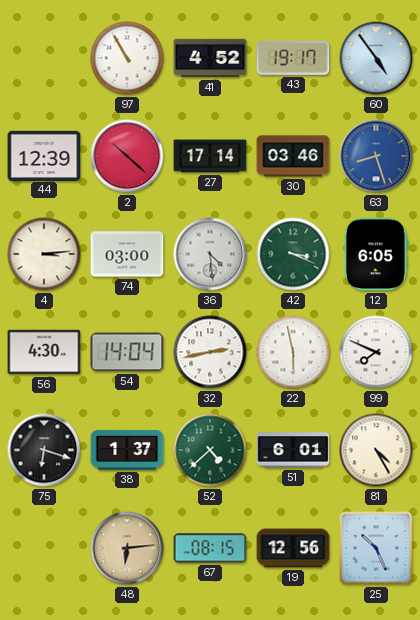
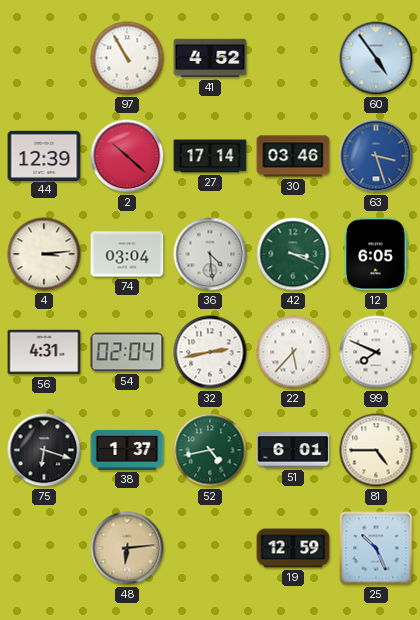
43: 19:17 -> none
63: 8:27 -> 3:27
74: 03:00 -> 03:04
56: 4:30 -> 4:31
54: 14:04 -> 02:04
22: 5:58 -> 5:37
52: 4:38 -> 4:43
81: 4:25 -> 4:45
67: 08:15 -> none
19: 12:56 -> 12:59
